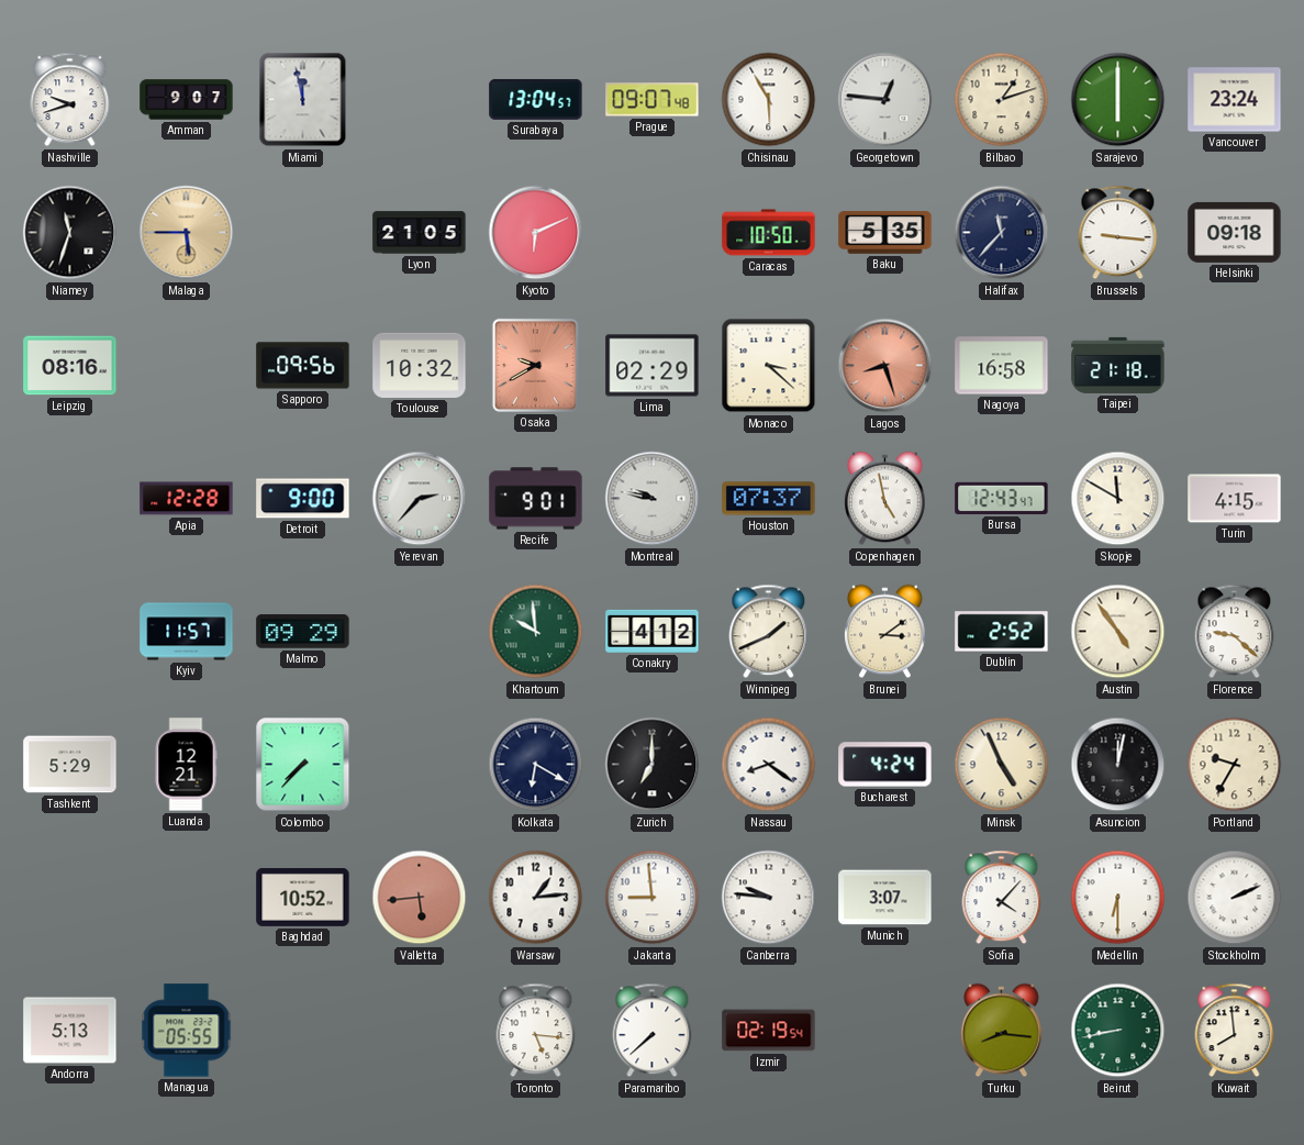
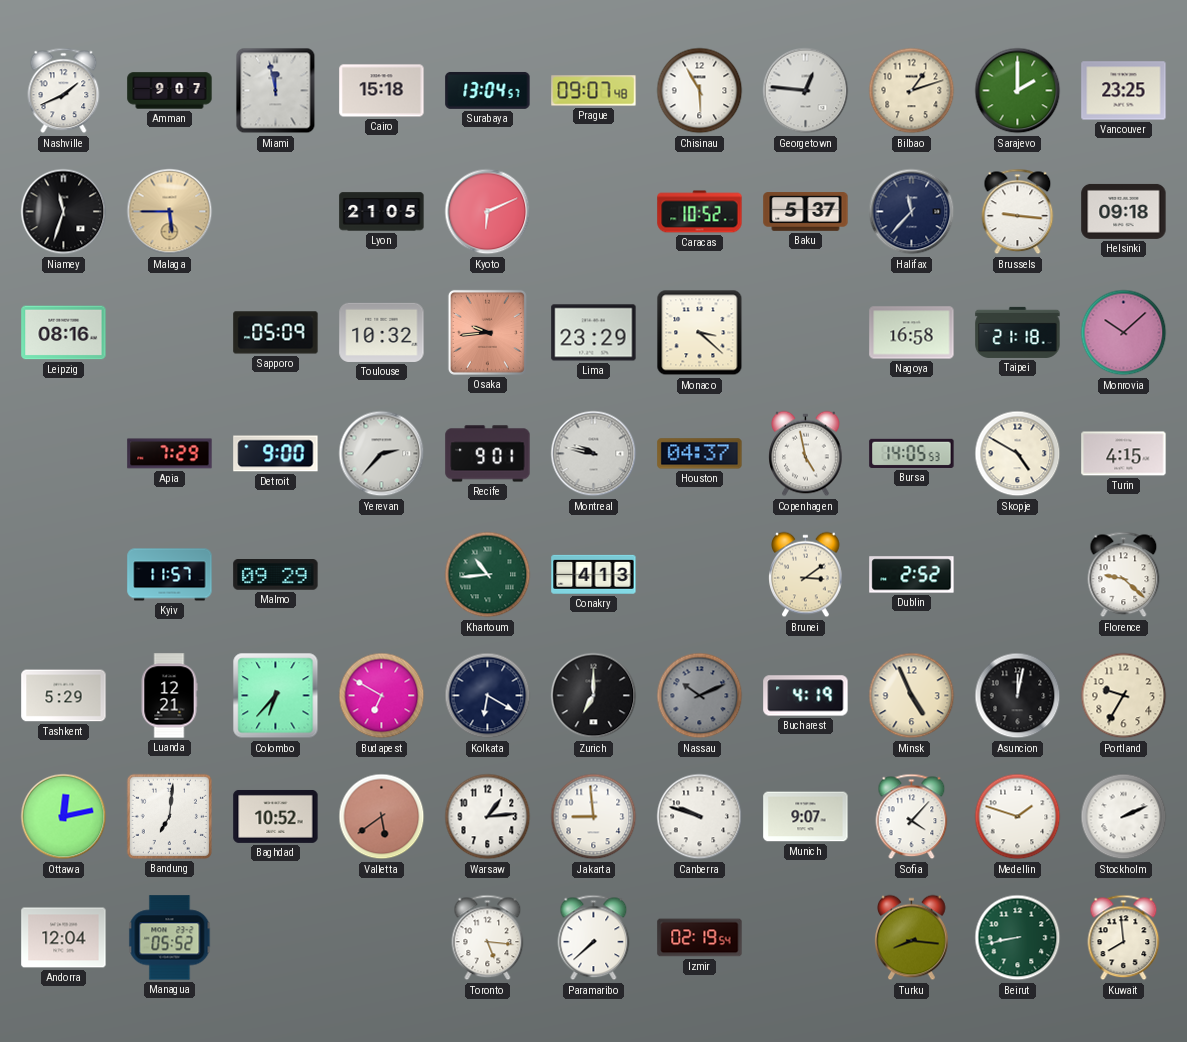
Nashville: 9:42 -> 1:41
Cairo: none -> 15:18
Sarajevo: 6:00 -> 2:00
Vancouver: 23:24 -> 23:25
Caracas: 10:50 -> 10:52
Baku: 5:35 -> 5:37
Sapporo: 09:56 -> 05:09
Osaka: 9:40 -> 9:44
Lima: 02:29 -> 23:29
Lagos: 8:27 -> none
Monrovia: none -> 10:08
Apia: 12:28 -> 7:29
Houston: 07:37 -> 04:37
Bursa: 12:43 -> 14:05
Skopje: 11:50 -> 4:50
Khartoum: 9:59 -> 10:44
Conakry: 4:12 -> 4:13
Winnipeg: 1:41 -> none
Austin: 4:54 -> none
Colombo: 7:37 -> 6:37
Budapest: none -> 6:50
Nassau: 8:21 -> 10:11
Nassau dial: white -> grey
Bucharest: 4:24 -> 4:19
Ottawa: none -> 12:13
Bandung: none -> 7:01
Valletta: 5:44 -> 5:39
Canberra: 9:46 -> 9:48
Munich: 3:07 -> 9:07
Medellin: 6:30 -> 1:48
Andorra: 5:13 -> 12:04
Managua: 05:55 -> 05:52
